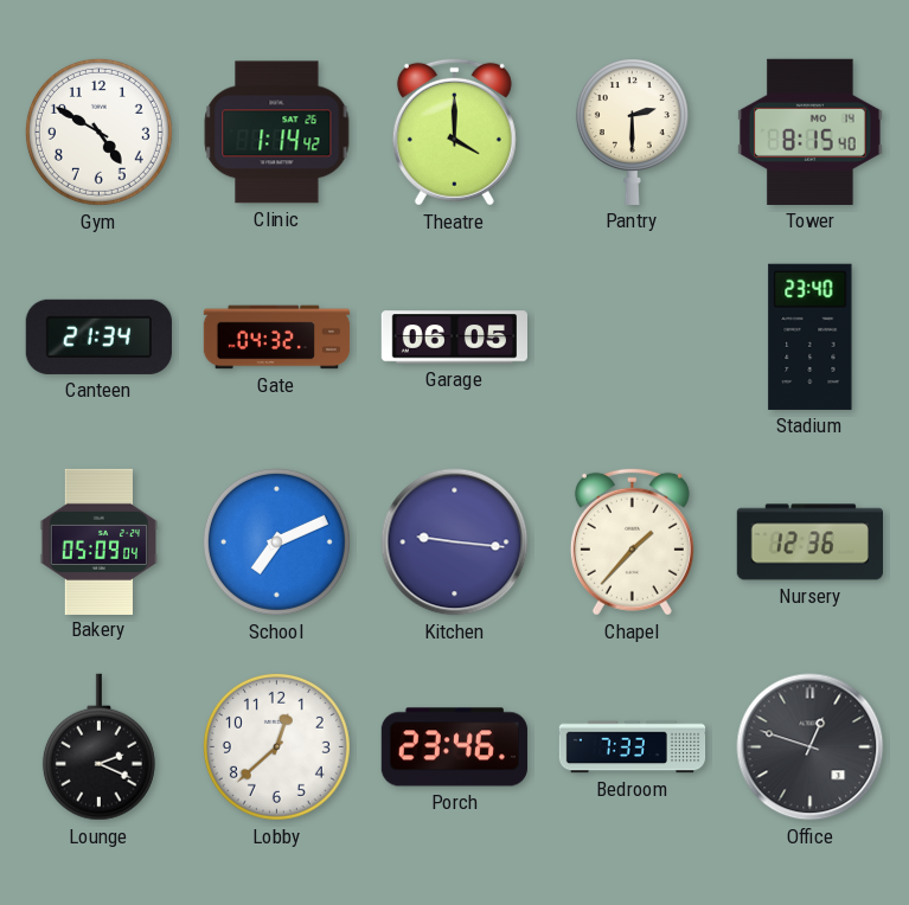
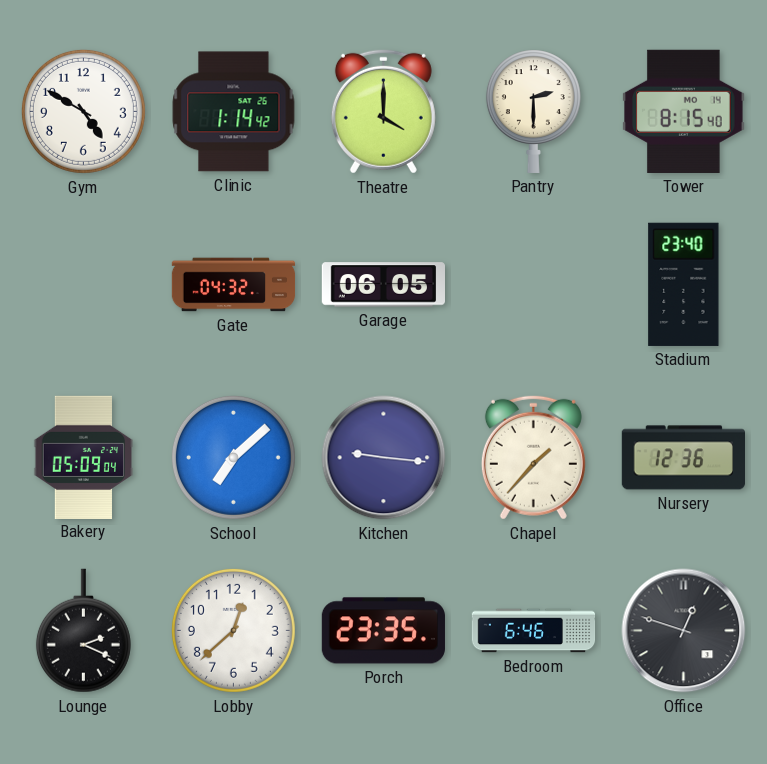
Canteen: 21:34 -> none
School: 7:11 -> 7:08
Porch: 23:46 -> 23:35
Bedroom: 7:33 -> 6:46
